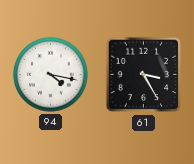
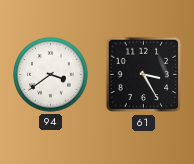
94: 4:17 -> 3:39
